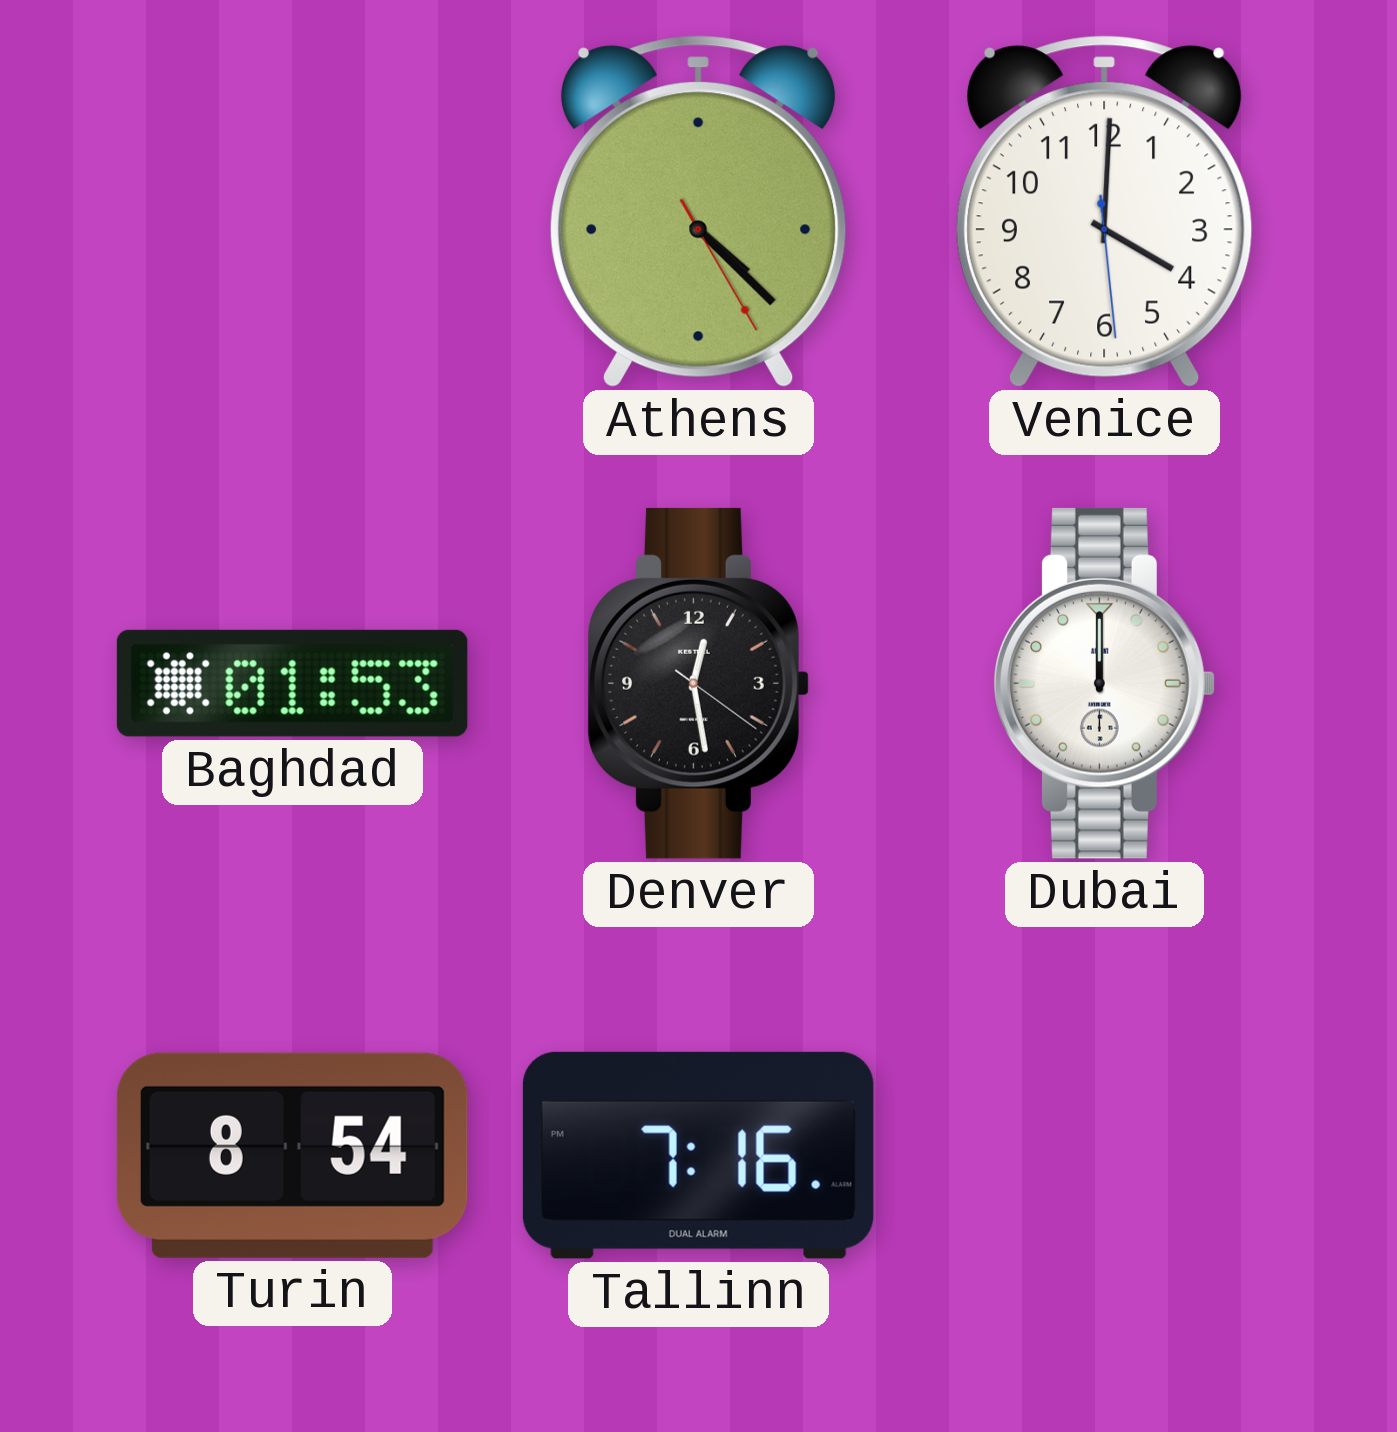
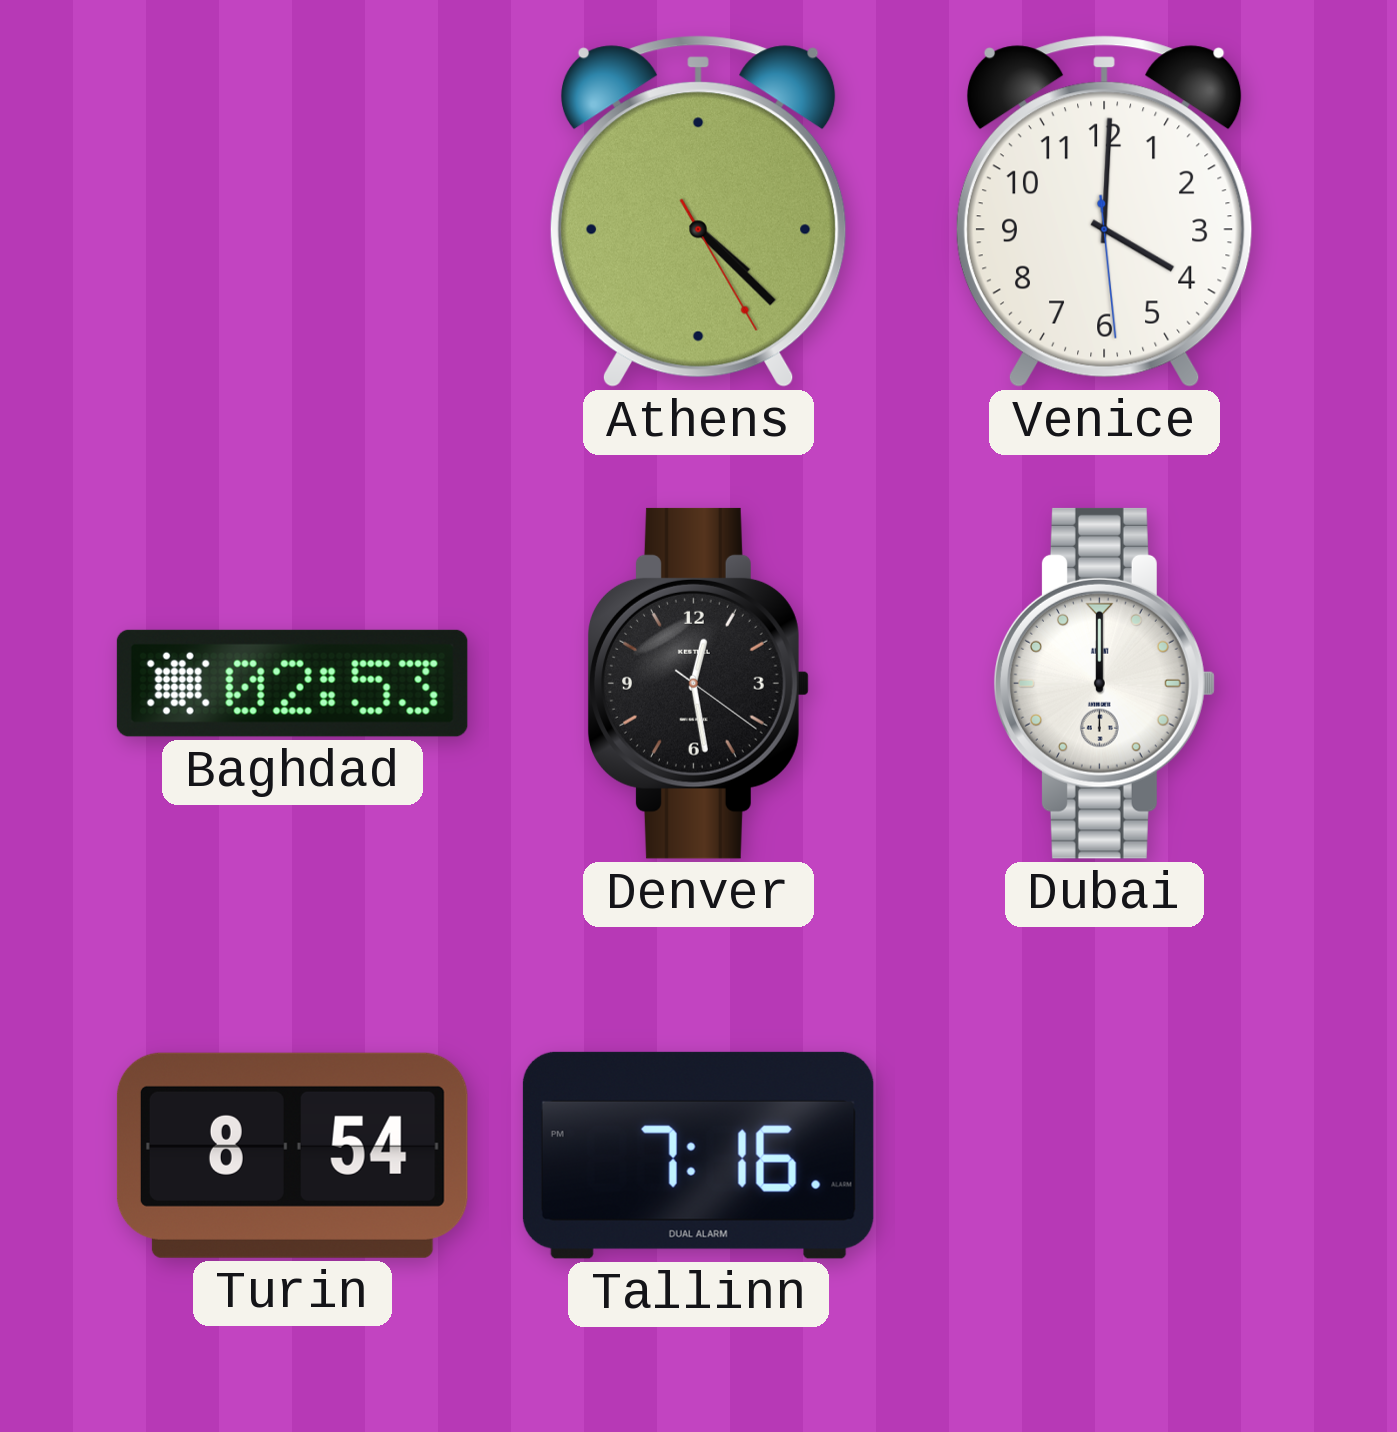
Baghdad: 01:53 -> 02:53
